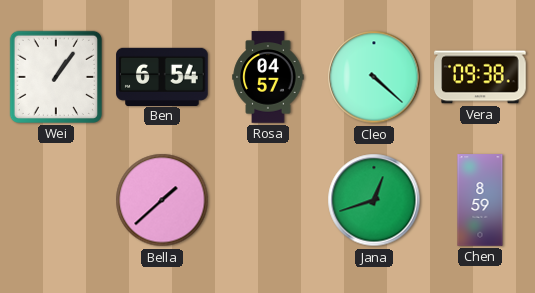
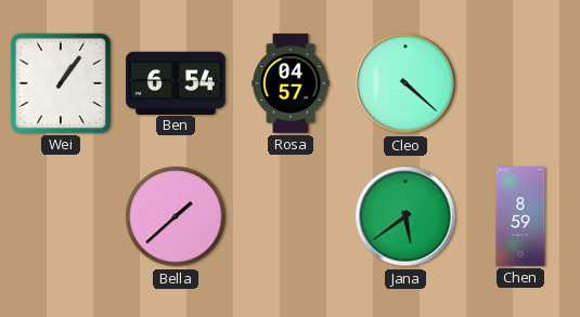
Vera: 09:38 -> none
Jana: 12:42 -> 5:39
